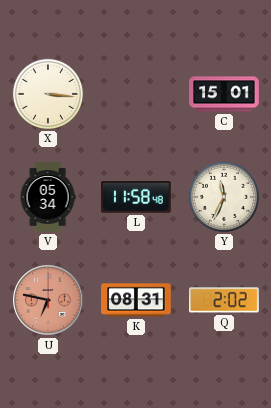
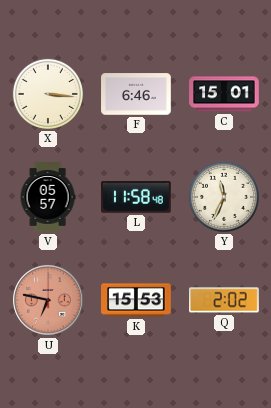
F: none -> 6:46
V: 05:34 -> 05:57
K: 08:31 -> 15:53
